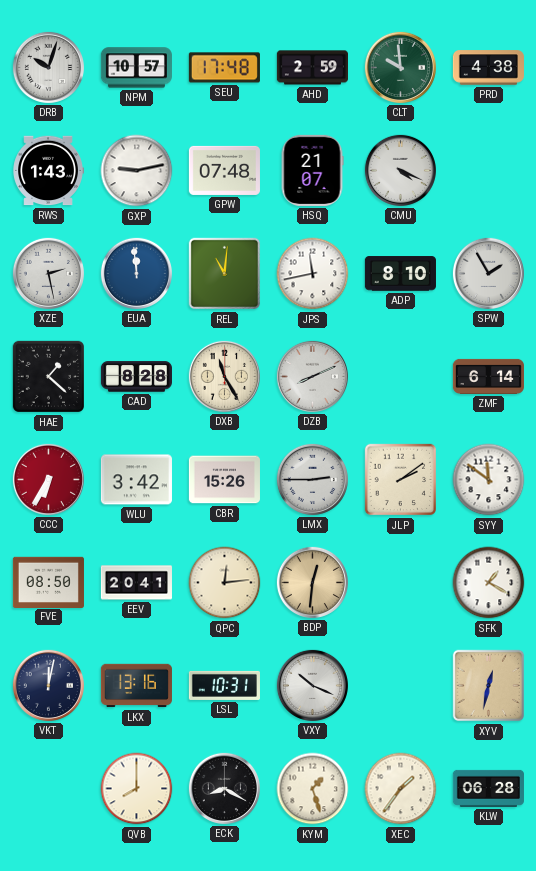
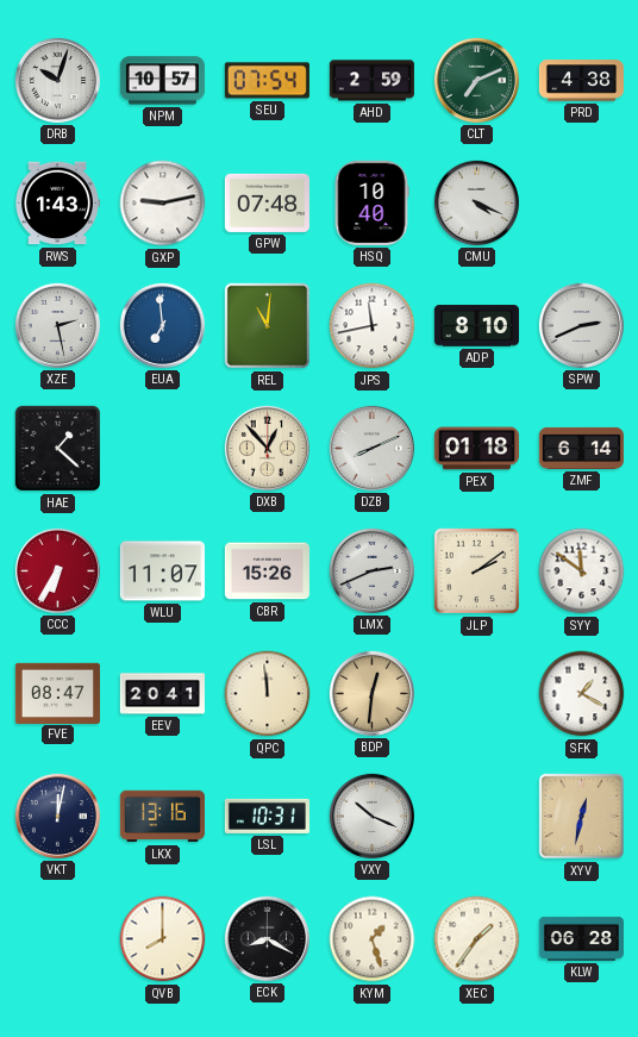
SEU: 17:48 -> 07:54
CLT: 9:59 -> 7:11
HSQ: 21:07 -> 10:40
EUA: 11:59 -> 6:59
SPW: 1:55 -> 2:41
CAD: 8:28 -> none
DXB: 11:25 -> 12:53
PEX: none -> 01:18
WLU: 3:42 -> 11:07
LMX: 2:45 -> 2:41
FVE: 08:50 -> 08:47
QPC: 12:14 -> 11:59
